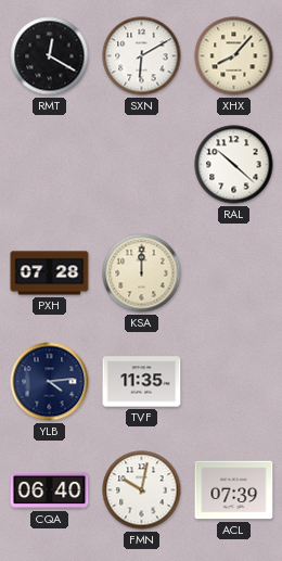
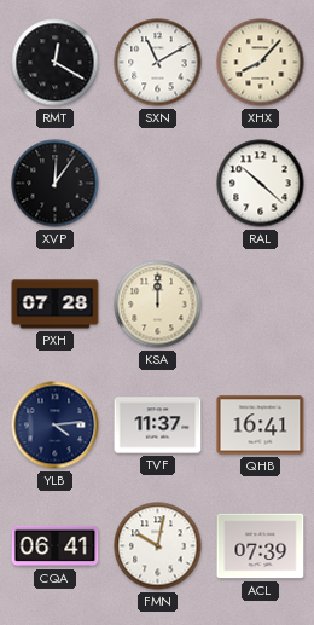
SXN: 6:10 -> 11:10
XVP: none -> 12:06
TVF: 11:35 -> 11:37
QHB: none -> 16:41
CQA: 06:40 -> 06:41
